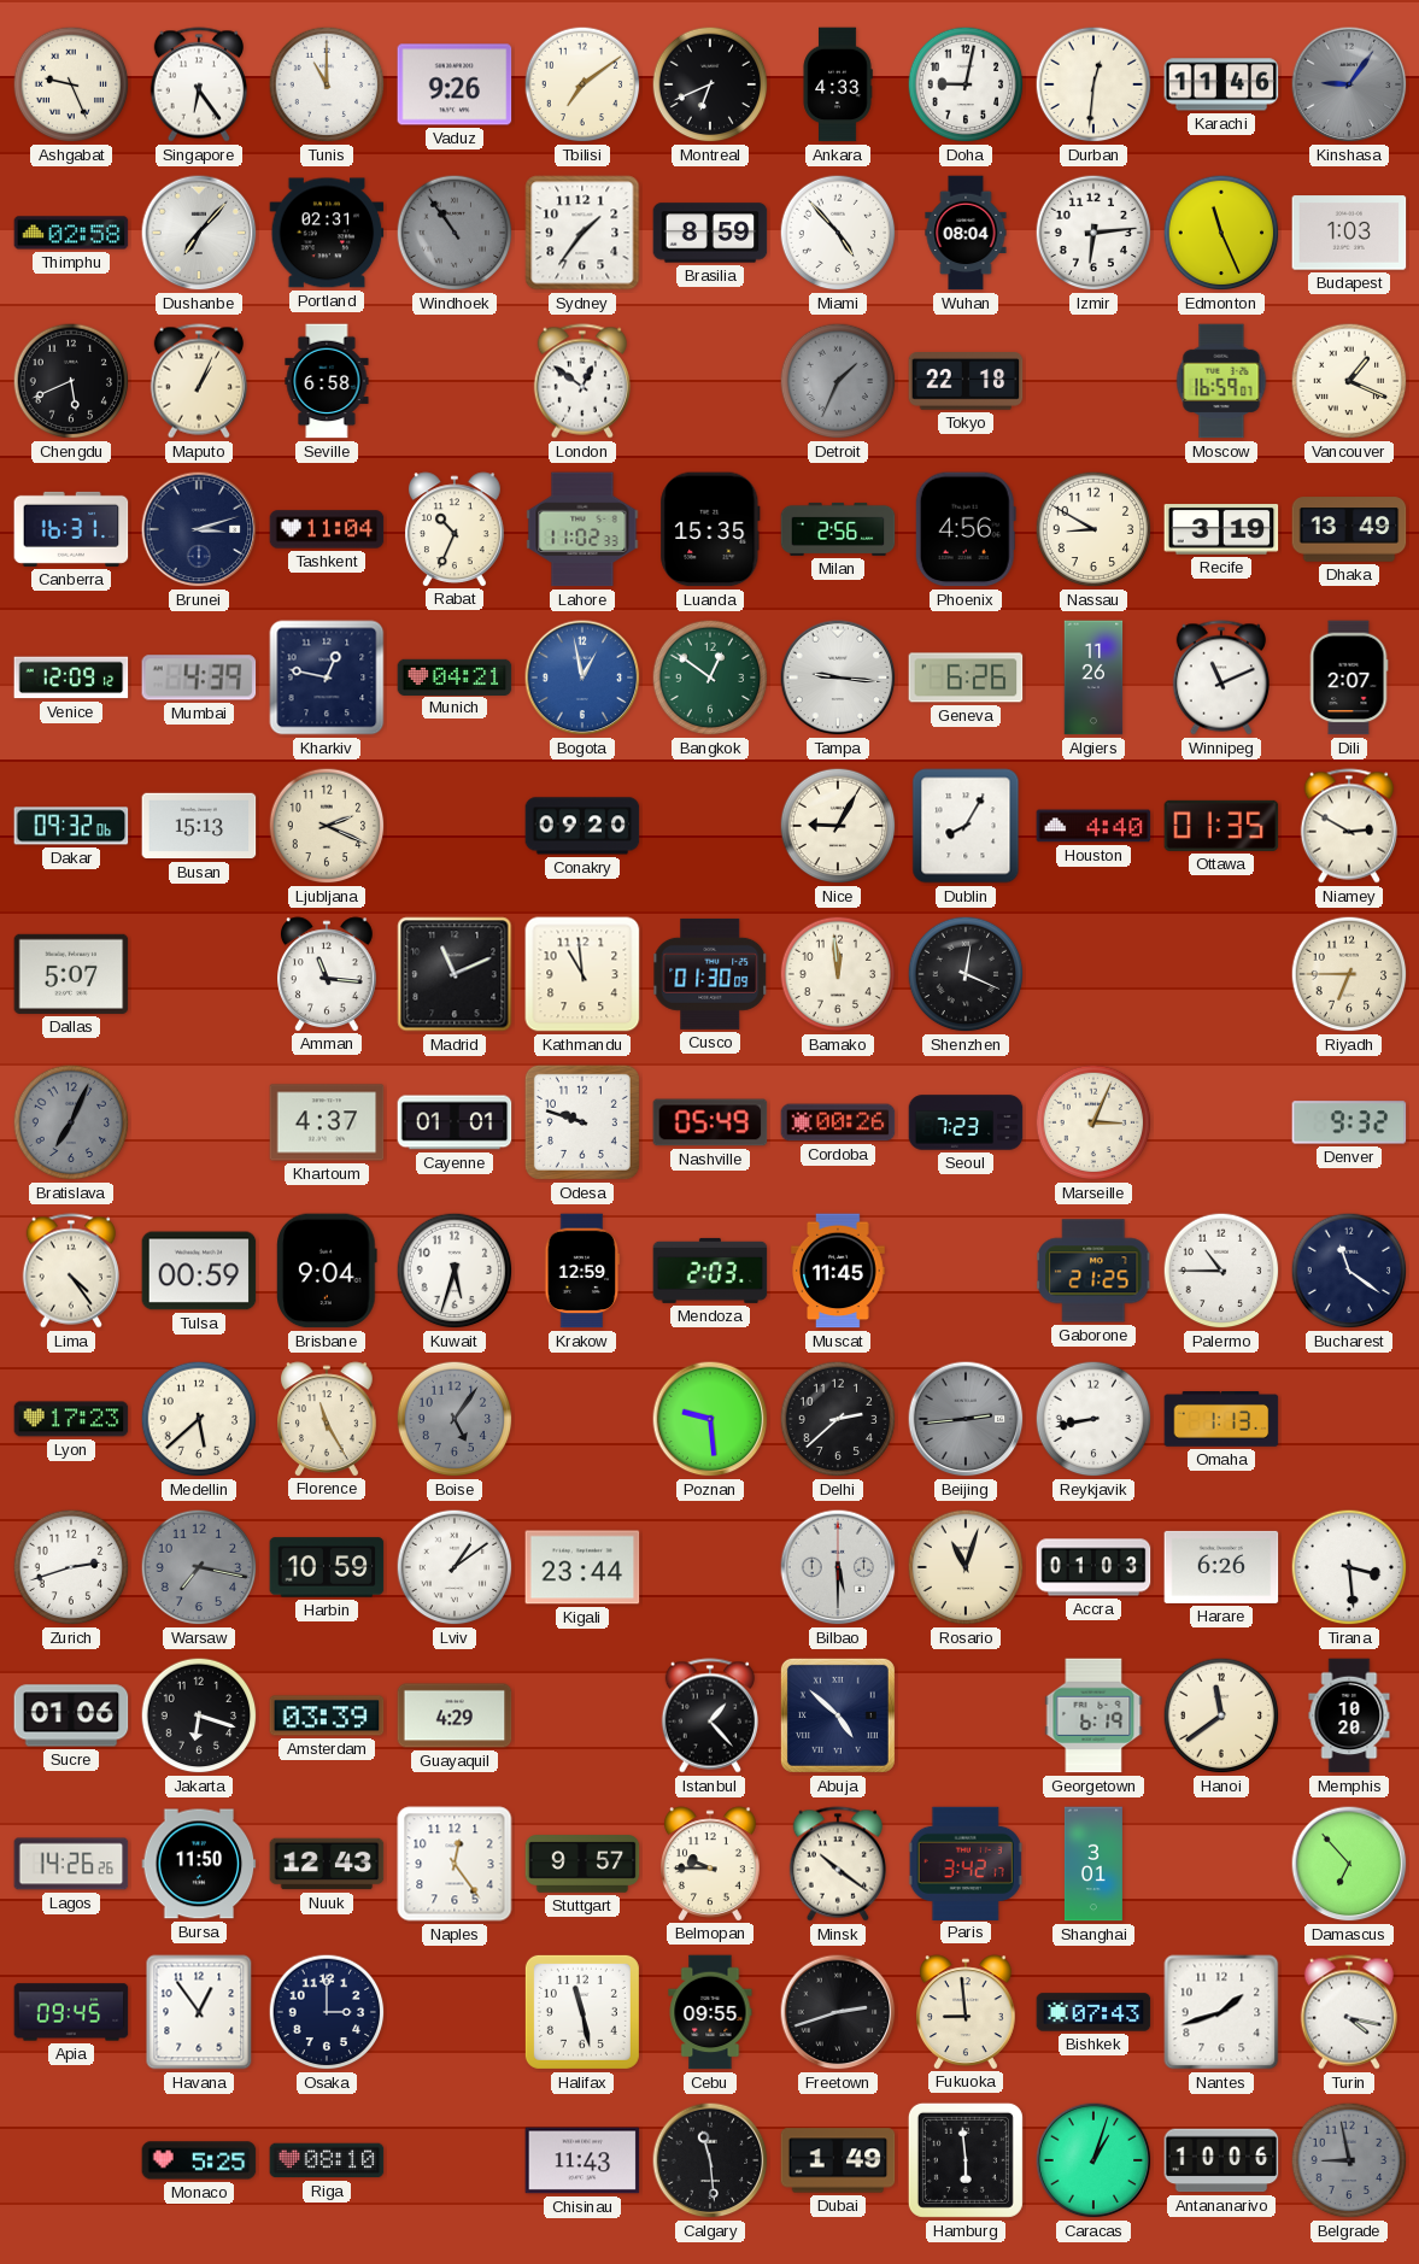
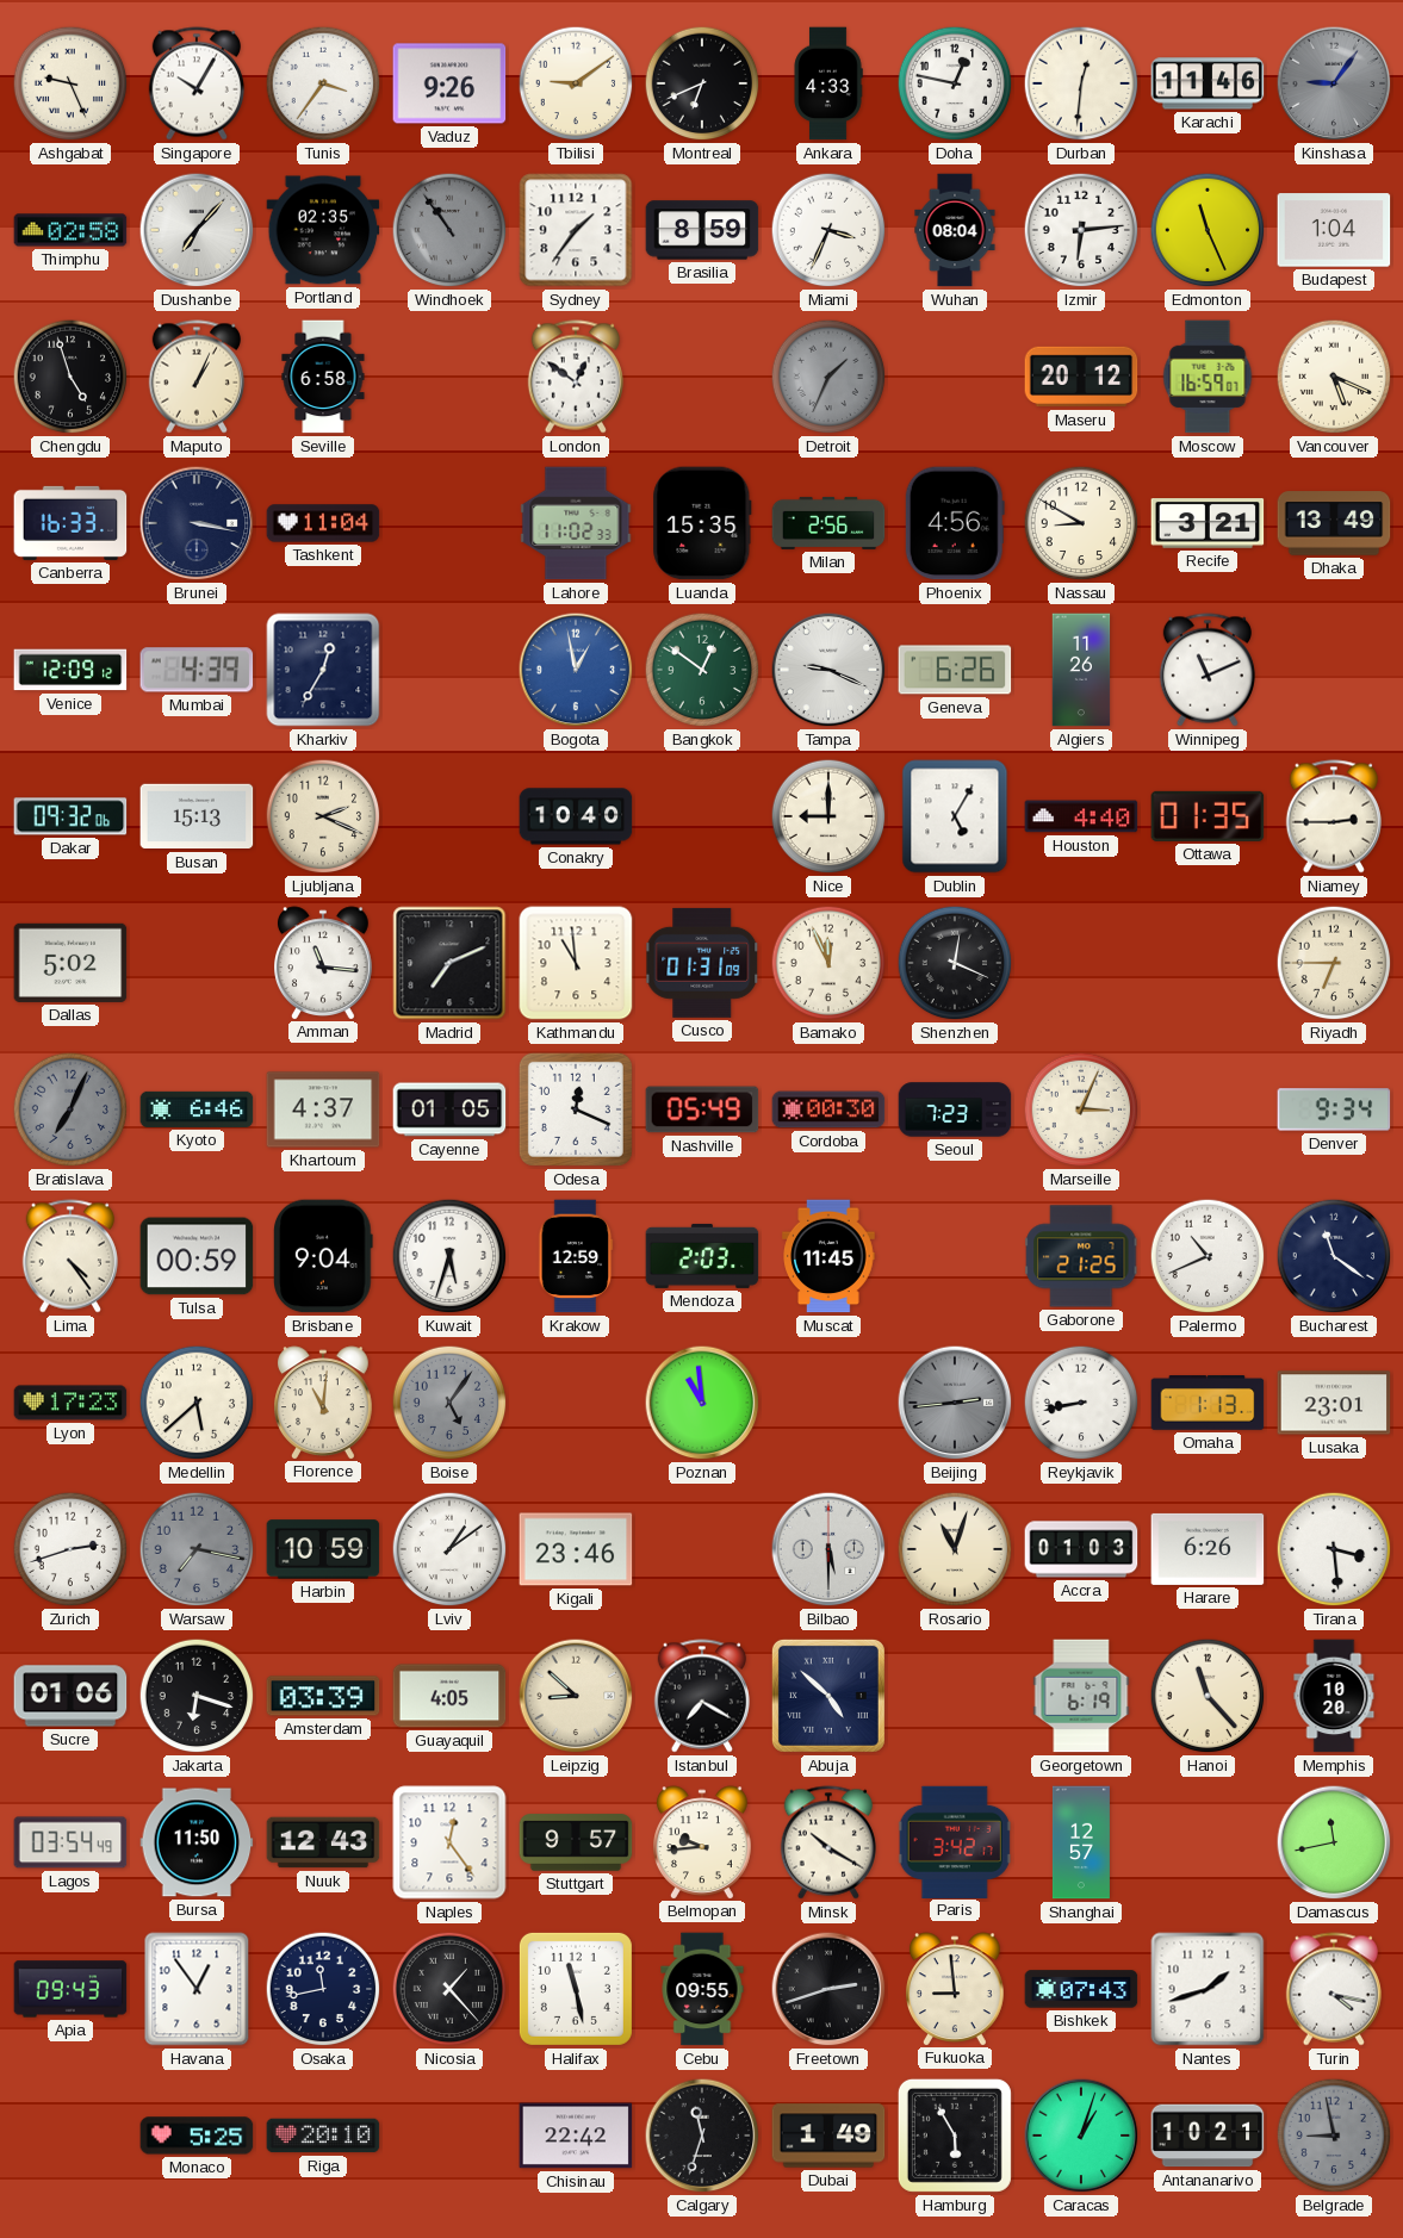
Singapore: 6:24 -> 10:05
Tunis: 11:00 -> 3:36
Tbilisi: 7:09 -> 9:09
Doha: 9:02 -> 12:47
Portland: 02:31 -> 02:35
Miami: 4:53 -> 3:34
Budapest: 1:03 -> 1:04
Chengdu: 5:41 -> 4:57
Tokyo: 22:18 -> none
Maseru: none -> 20:12
Vancouver: 1:19 -> 5:19
Canberra: 16:31 -> 16:33
Brunei: 3:12 -> 3:17
Rabat: 10:34 -> none
Recife: 3:19 -> 3:21
Kharkiv: 12:47 -> 12:35
Munich: 04:21 -> none
Tampa: 9:16 -> 9:19
Dili: 2:07 -> none
Conakry: 09:20 -> 10:40
Nice: 9:05 -> 9:00
Dublin: 8:05 -> 5:05
Niamey: 2:50 -> 2:45
Dallas: 5:07 -> 5:02
Madrid: 11:11 -> 7:11
Cusco: 01:30 -> 01:31
Bamako: 11:59 -> 11:56
Kyoto: none -> 6:46
Cayenne: 01:01 -> 01:05
Odesa: 9:48 -> 12:19
Cordoba: 00:26 -> 00:30
Denver: 9:32 -> 9:34
Palermo: 10:45 -> 10:41
Florence: 11:25 -> 11:01
Poznan: 9:29 -> 10:59
Delhi: 2:38 -> none
Lusaka: none -> 23:01
Kigali: 23:44 -> 23:46
Guayaquil: 4:29 -> 4:05
Leipzig: none -> 8:52
Istanbul: 1:23 -> 7:20
Hanoi: 11:39 -> 11:23
Lagos: 14:26 -> 03:54
Belmopan: 9:45 -> 9:44
Minsk: 10:21 -> 10:20
Shanghai: 3:01 -> 12:57
Damascus: 6:53 -> 11:43
Apia: 09:45 -> 09:43
Osaka: 3:00 -> 11:43
Nicosia: none -> 1:23
Riga: 08:10 -> 20:10
Chisinau: 11:43 -> 22:42
Calgary: 11:29 -> 11:33
Hamburg: 5:59 -> 5:55
Antananarivo: 10:06 -> 10:21
